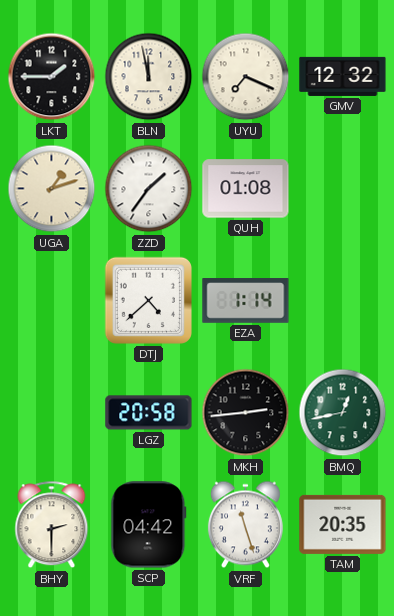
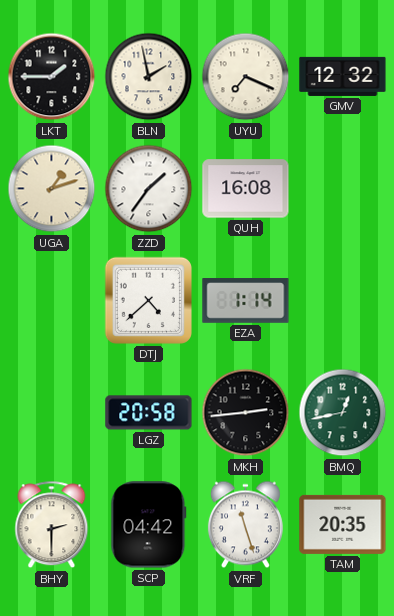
BLN: 11:58 -> 1:58
QUH: 01:08 -> 16:08
